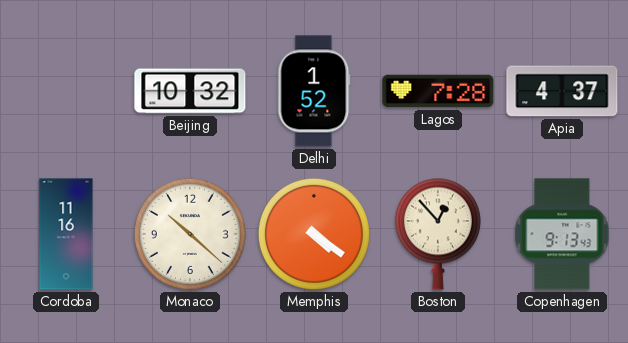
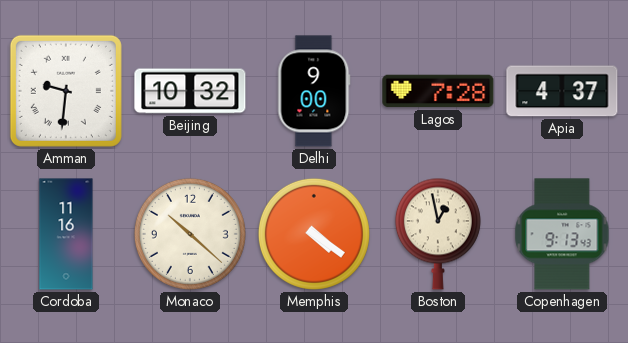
Amman: none -> 9:31
Delhi: 1:52 -> 9:00
Boston: 12:53 -> 12:58
